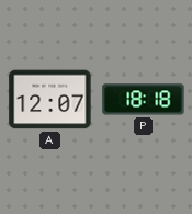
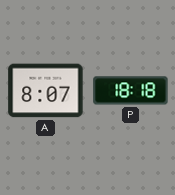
A: 12:07 -> 8:07
